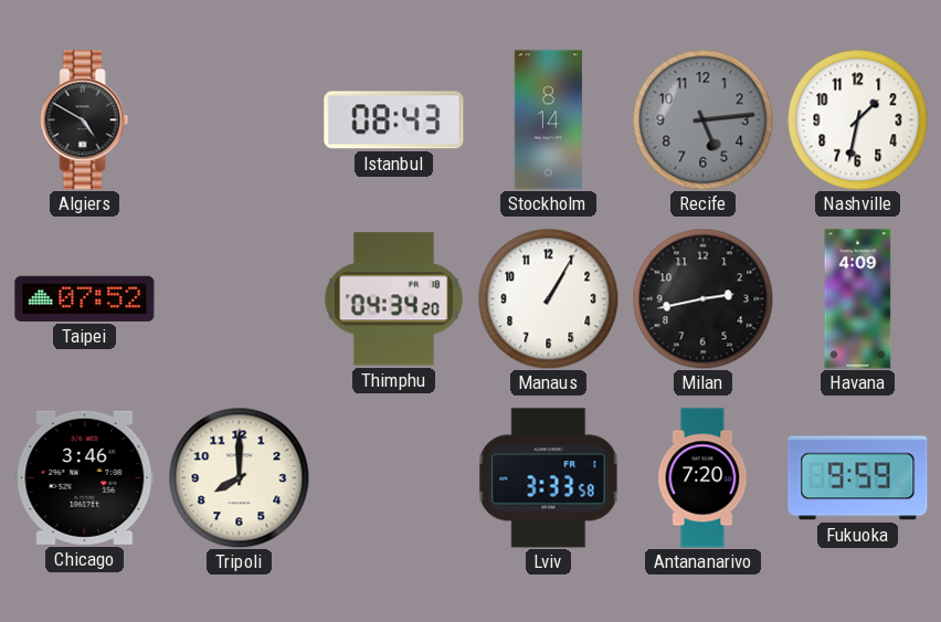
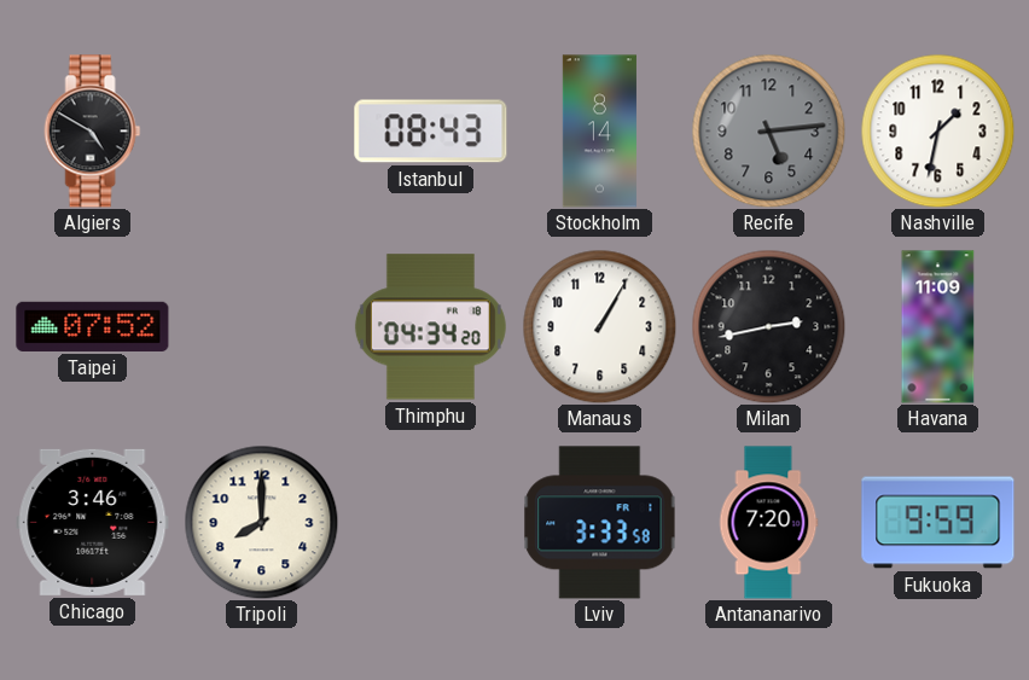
Havana: 4:09 -> 11:09
